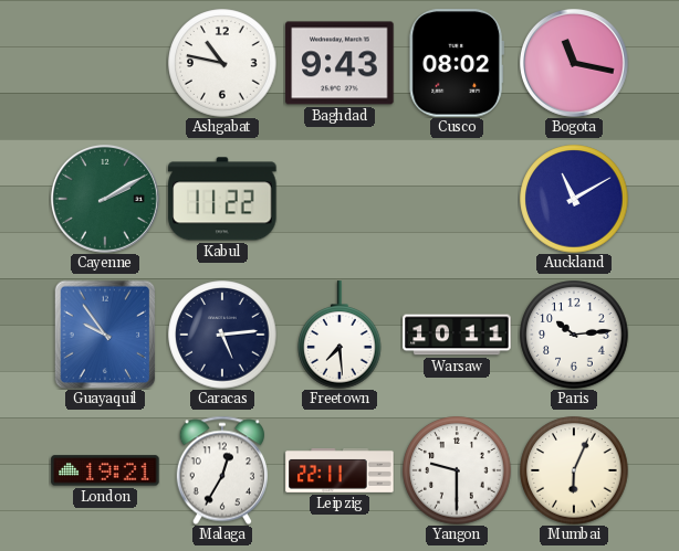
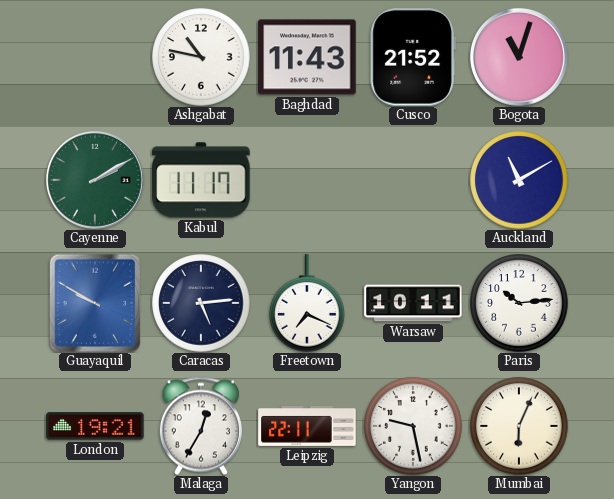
Baghdad: 9:43 -> 11:43
Cusco: 08:02 -> 21:52
Bogota: 11:17 -> 11:03
Kabul: 11:22 -> 11:17
Guayaquil: 9:54 -> 9:50
Freetown: 7:29 -> 7:19
Yangon: 9:30 -> 9:28
